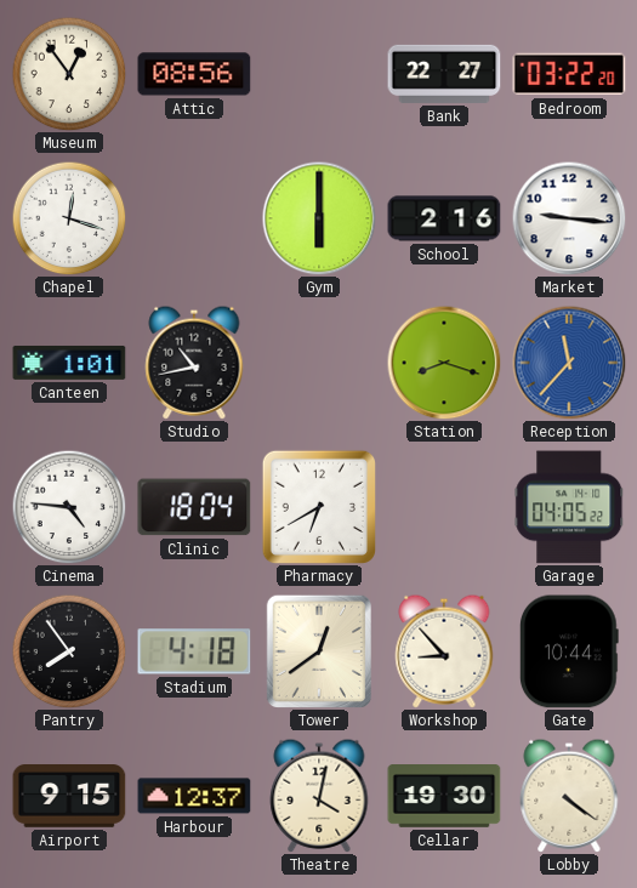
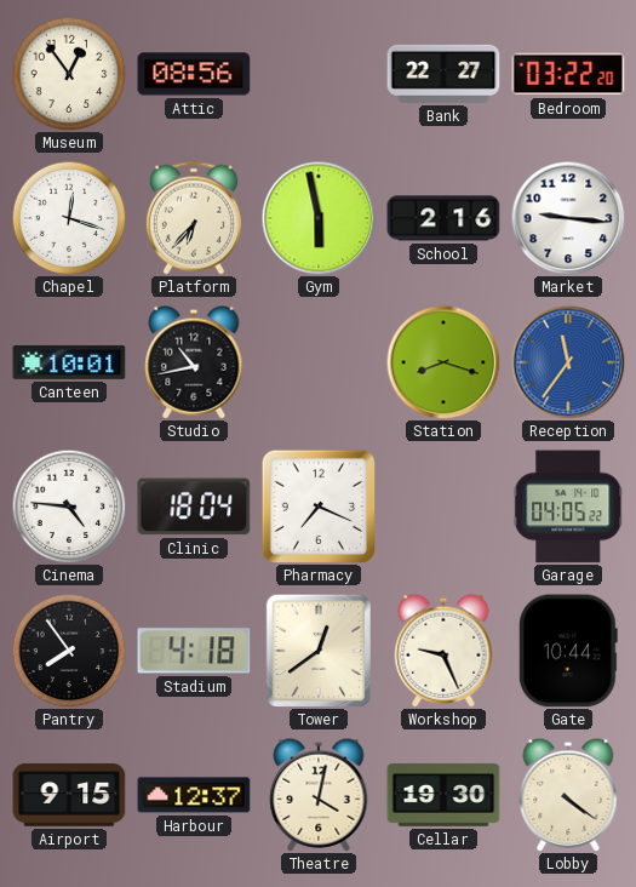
Platform: none -> 6:37
Gym: 6:00 -> 5:58
Canteen: 1:01 -> 10:01
Reception: 11:37 -> 11:36
Pharmacy: 6:40 -> 7:19
Workshop: 8:53 -> 9:26
